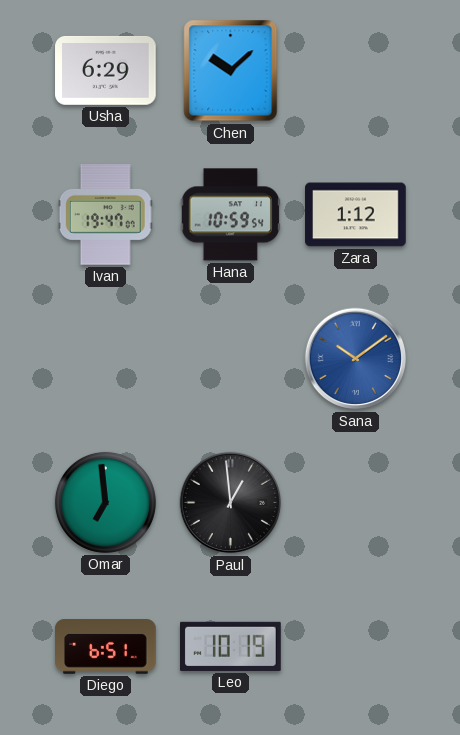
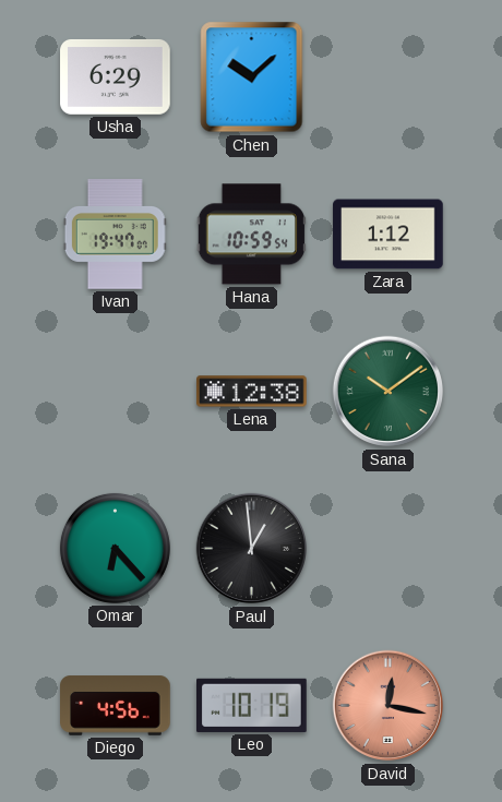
Lena: none -> 12:38
Sana dial: blue -> green
Omar: 6:59 -> 6:23
Diego: 6:51 -> 4:56
David: none -> 12:17
